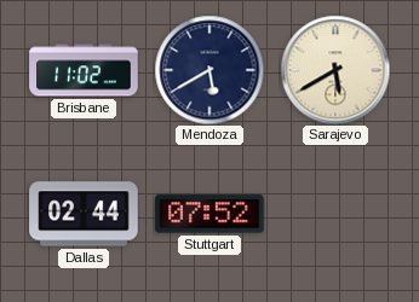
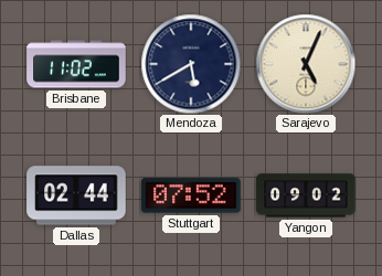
Sarajevo: 5:40 -> 5:04
Yangon: none -> 09:02
